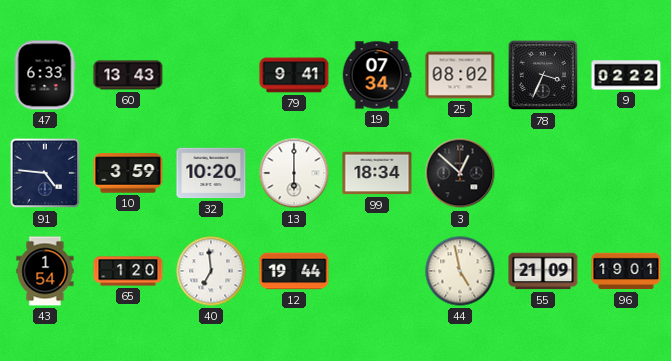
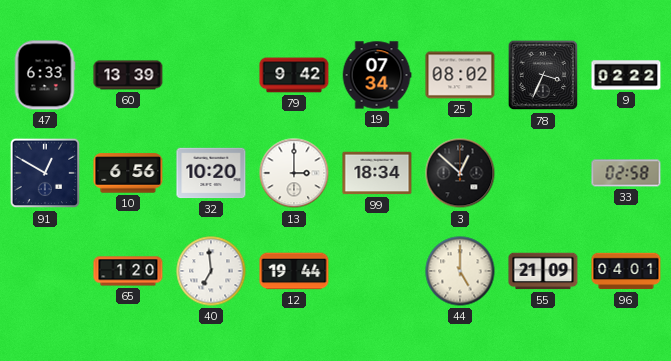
60: 13:43 -> 13:39
79: 9:41 -> 9:42
91: 4:46 -> 12:50
10: 3:59 -> 6:56
13: 6:00 -> 3:00
33: none -> 02:58
43: 1:54 -> none
44: 4:58 -> 5:00
96: 19:01 -> 04:01
